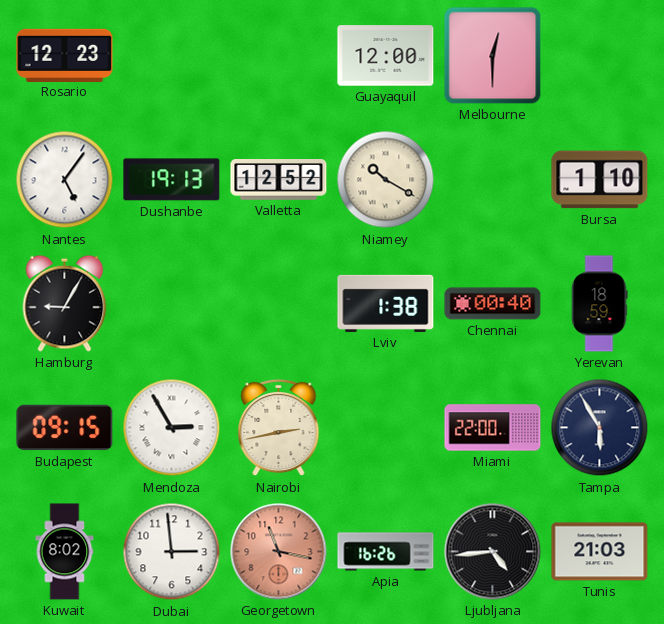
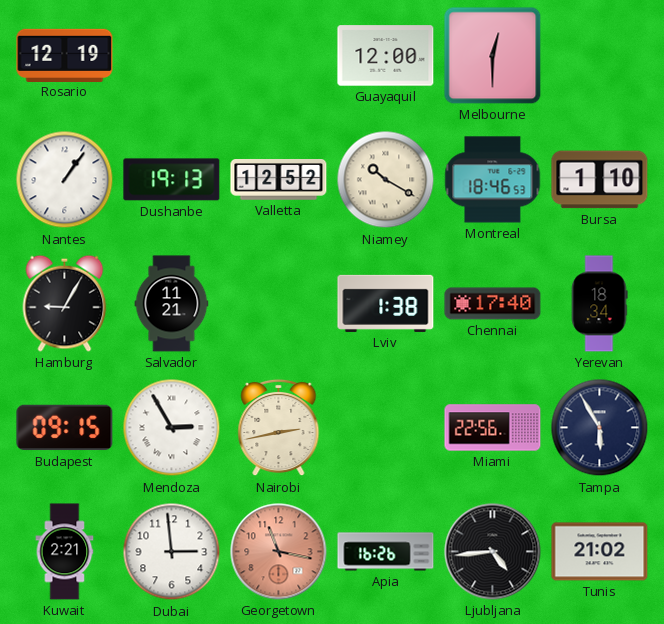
Rosario: 12:23 -> 12:19
Nantes: 5:06 -> 1:06
Montreal: none -> 18:46
Salvador: none -> 11:21
Chennai: 00:40 -> 17:40
Yerevan: 18:59 -> 18:34
Miami: 22:00 -> 22:56
Kuwait: 8:02 -> 2:21
Tunis: 21:03 -> 21:02
